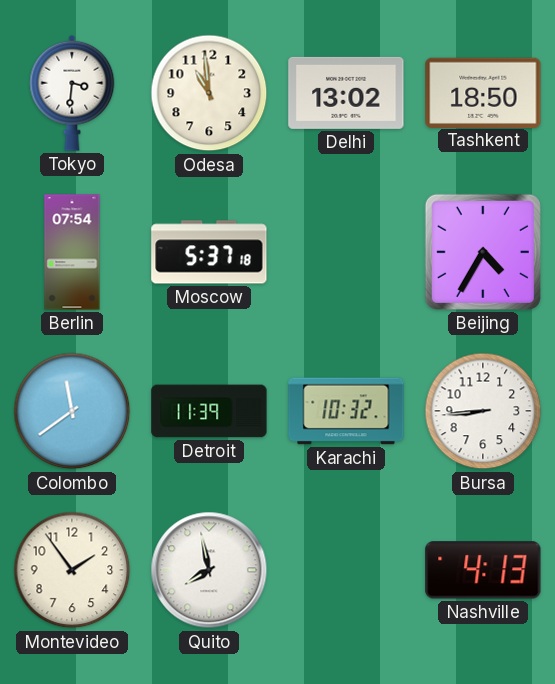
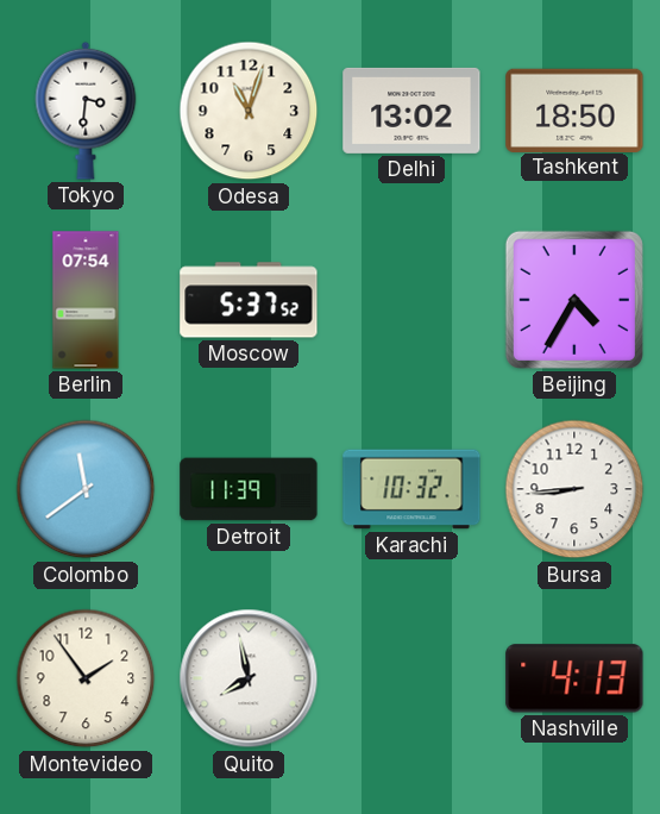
Odesa: 10:59 -> 11:03
Moscow: 5:37:18 -> 5:37:52
